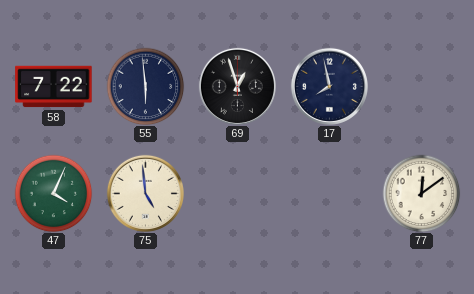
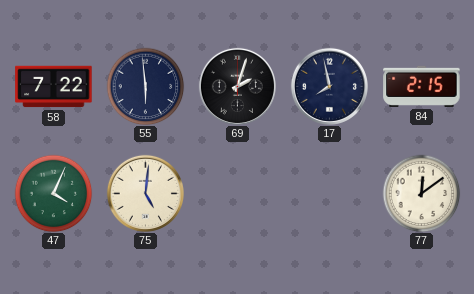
69: 12:57 -> 2:03
84: none -> 2:15
75: 4:59 -> 5:01
